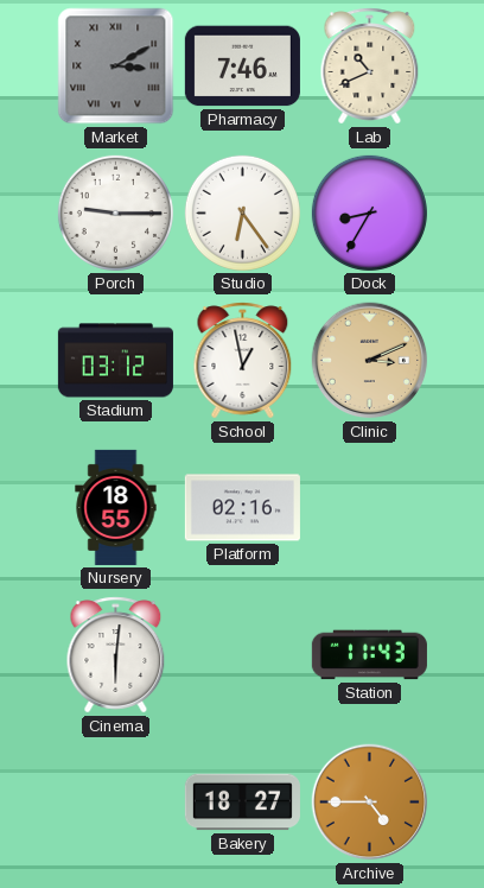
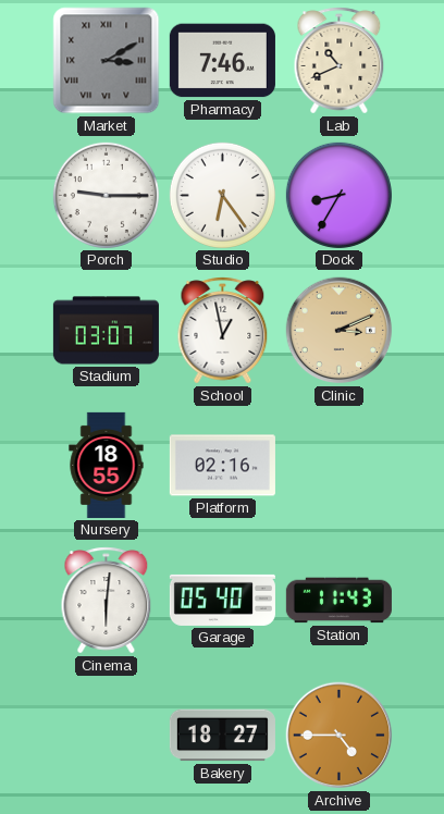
Stadium: 03:12 -> 03:07
Garage: none -> 05:40
